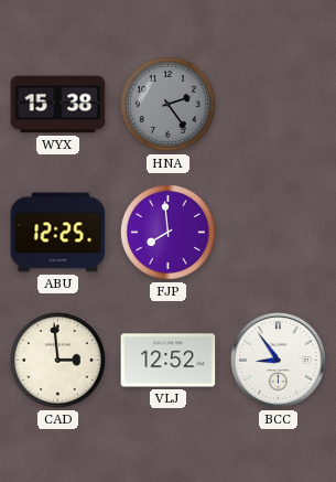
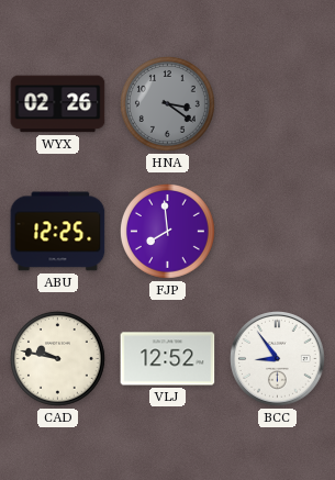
WYX: 15:38 -> 02:26
HNA: 2:24 -> 3:21
CAD: 2:59 -> 9:47
